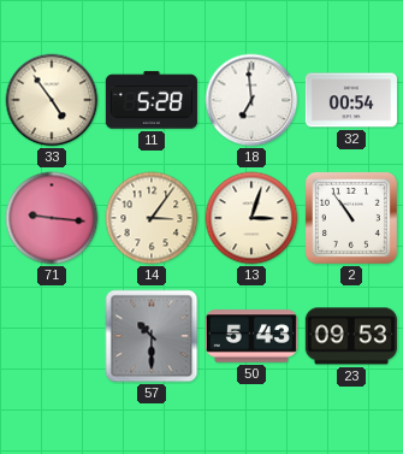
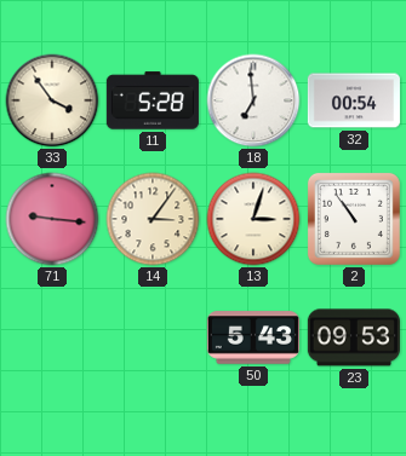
33: 4:54 -> 3:54
57: 10:30 -> none
